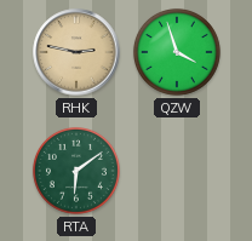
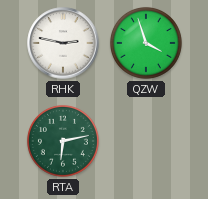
RHK dial: champagne -> white
RTA: 6:09 -> 6:13
